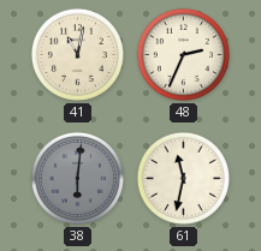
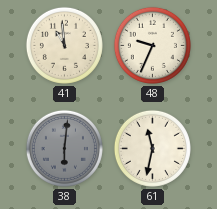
41: 11:02 -> 10:59
48: 2:34 -> 9:34
